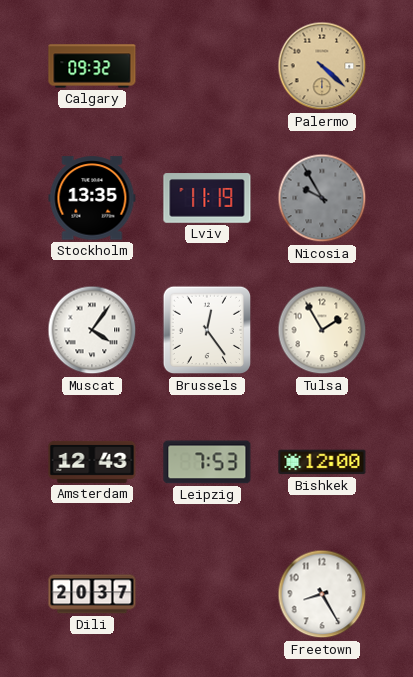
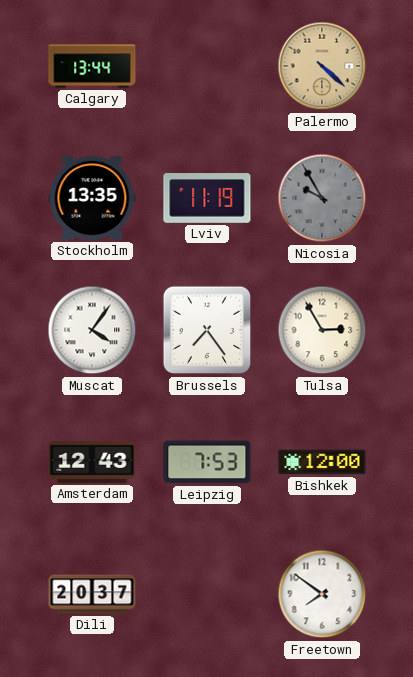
Calgary: 09:32 -> 13:44
Brussels: 12:24 -> 7:24
Tulsa: 1:55 -> 2:55
Freetown: 8:25 -> 7:51
